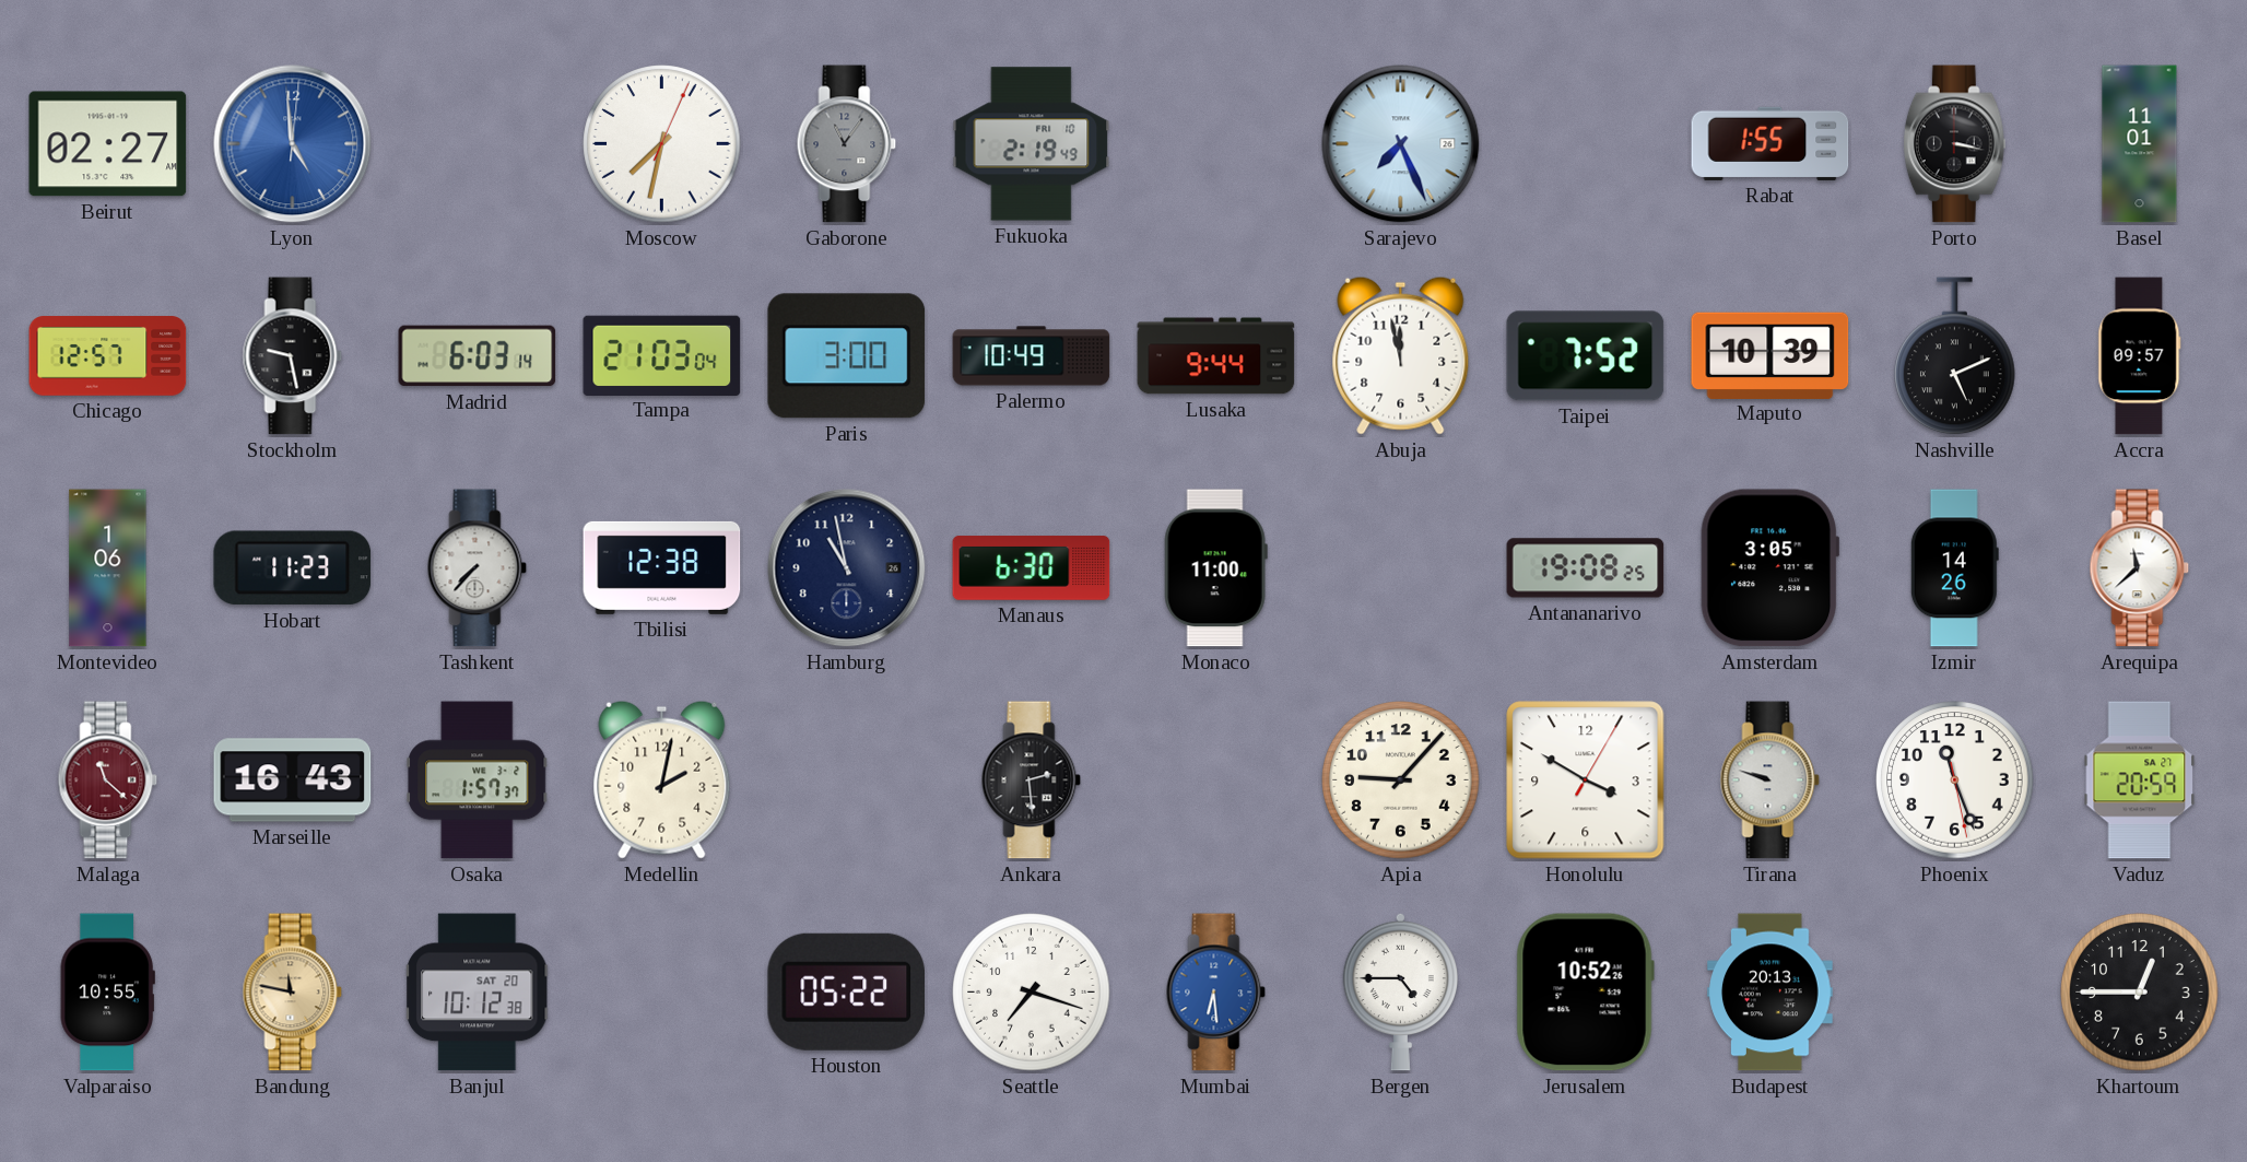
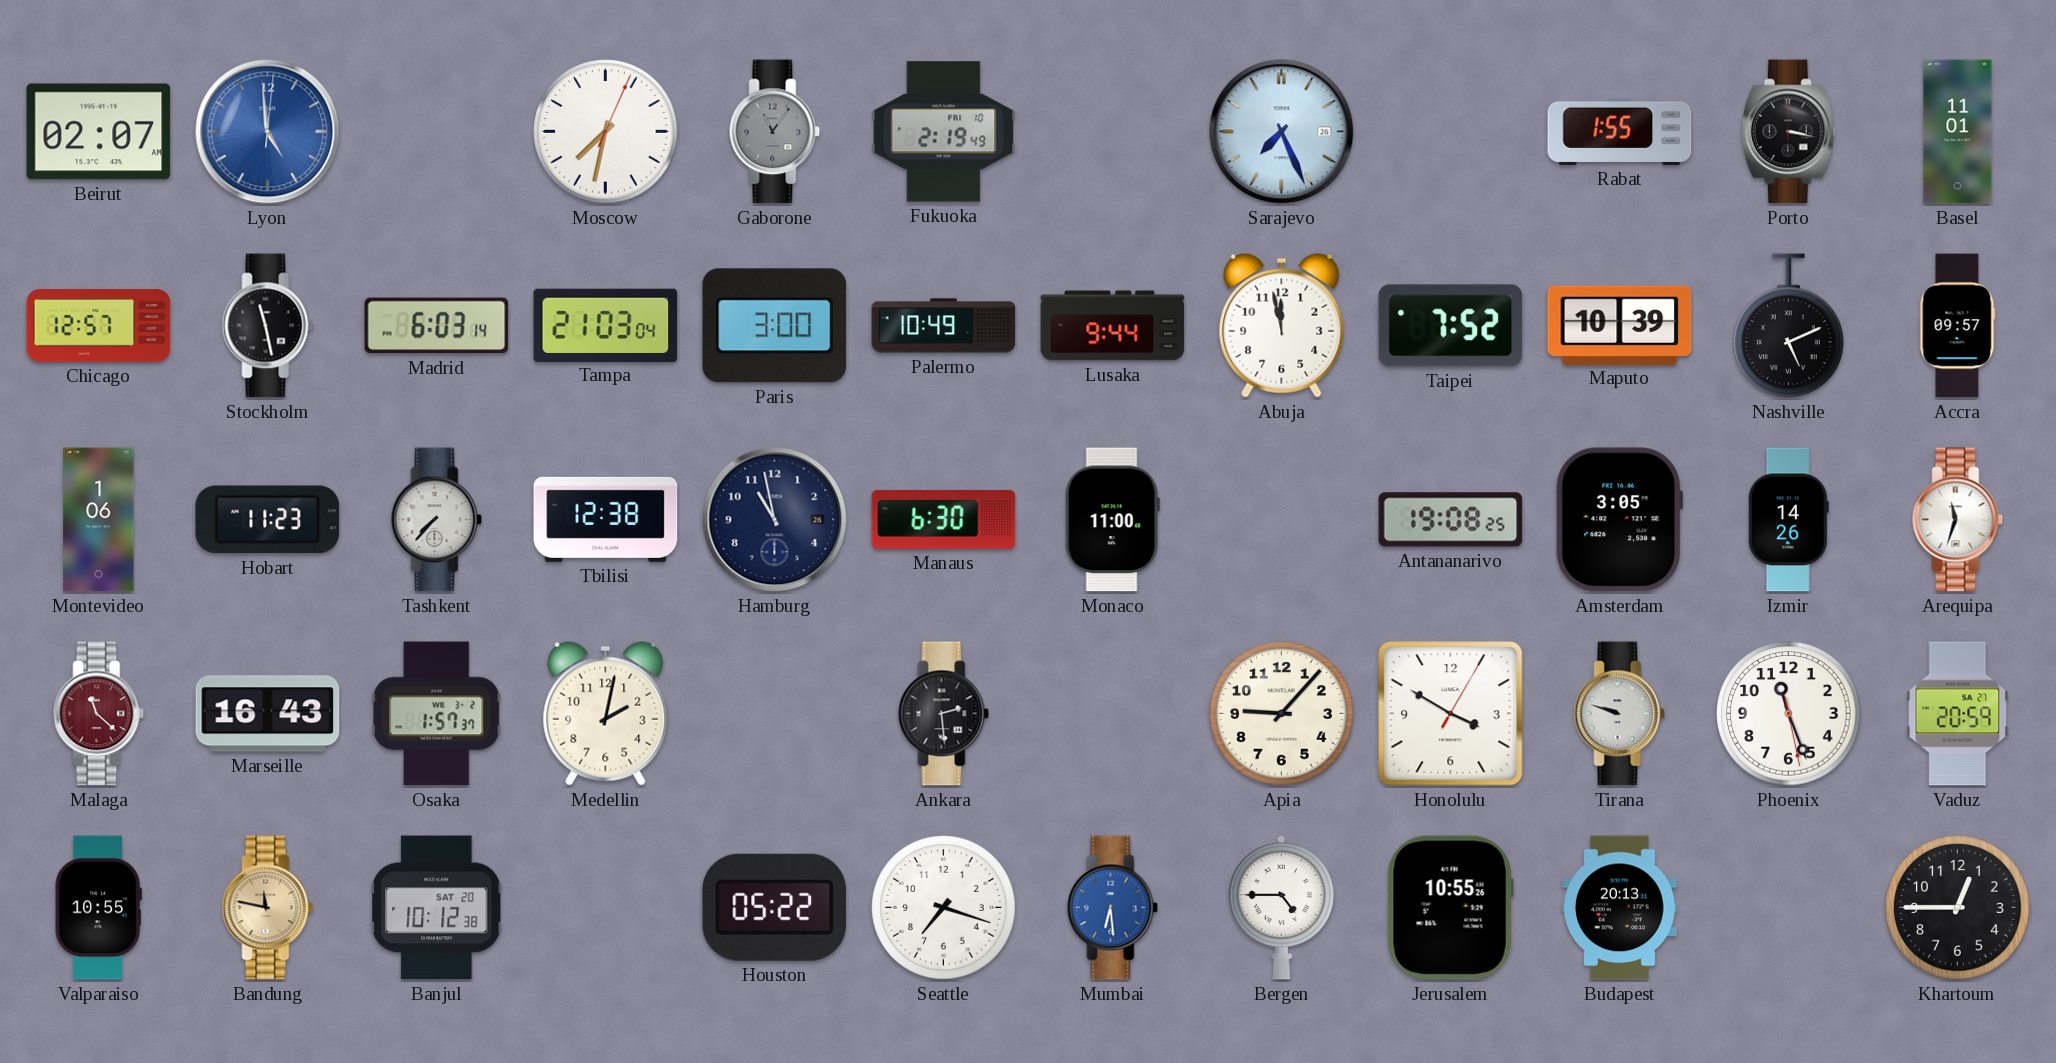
Beirut: 02:27 -> 02:07
Stockholm: 9:28 -> 11:28
Arequipa: 11:38 -> 11:33
Jerusalem: 10:52 -> 10:55
